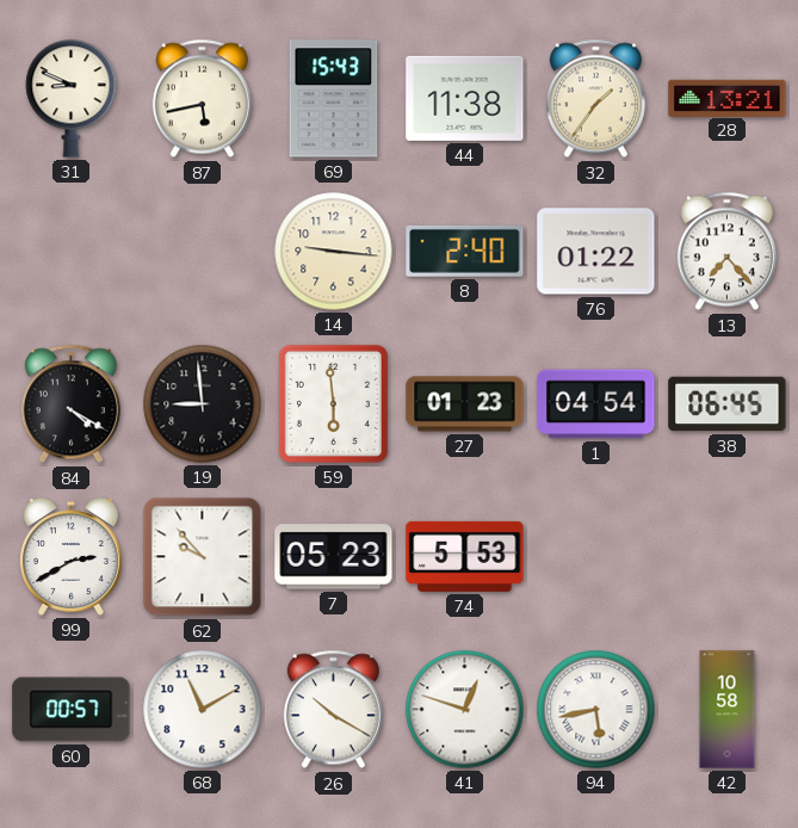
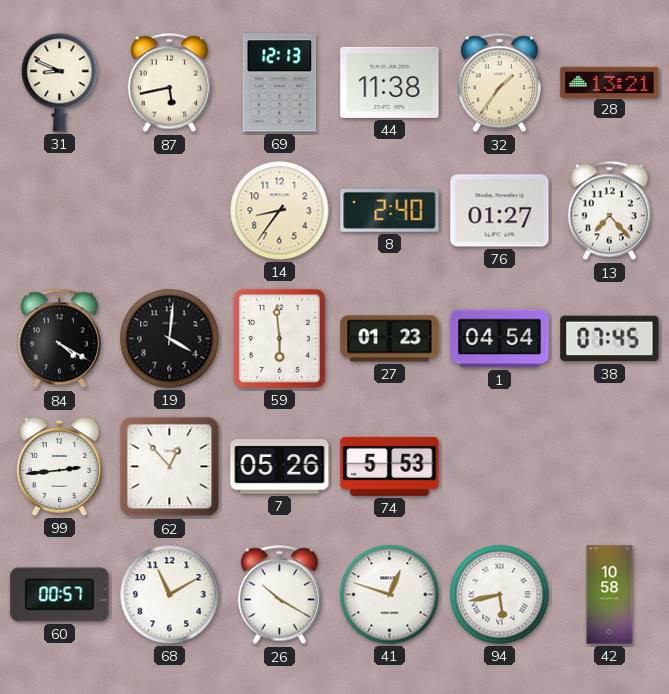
69: 15:43 -> 12:13
14: 9:16 -> 8:36
76: 01:22 -> 01:27
19: 8:59 -> 4:01
38: 06:45 -> 07:45
99: 2:40 -> 2:44
62: 9:53 -> 12:53
7: 05:23 -> 05:26
